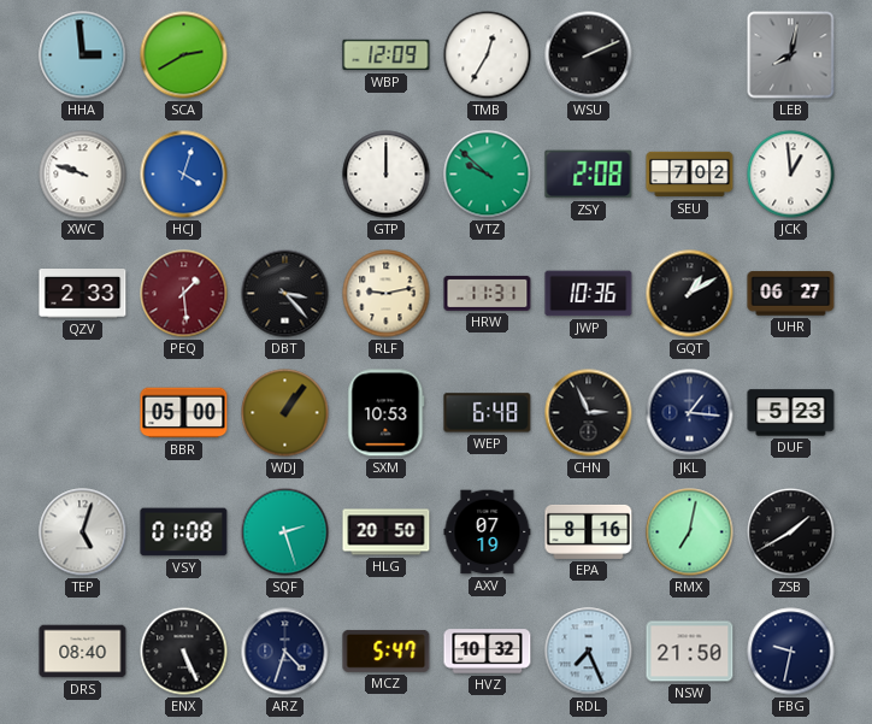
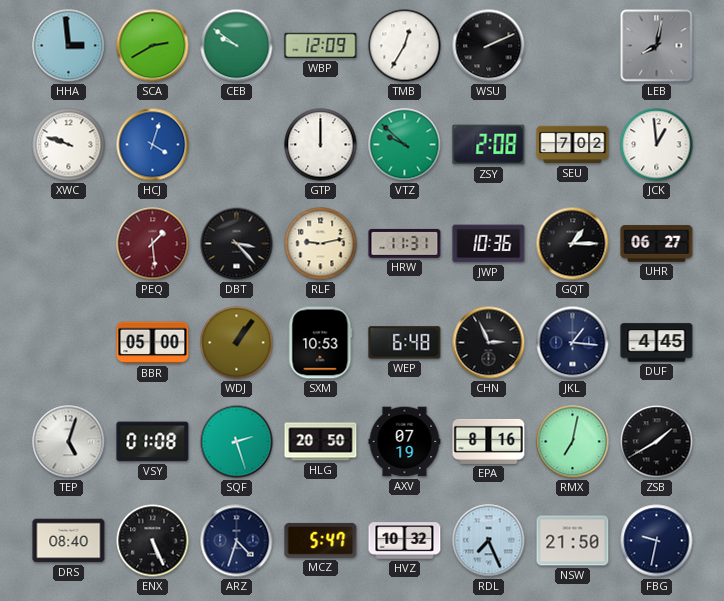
CEB: none -> 9:51
QZV: 2:33 -> none
GQT: 1:10 -> 1:15
DUF: 5:23 -> 4:45
